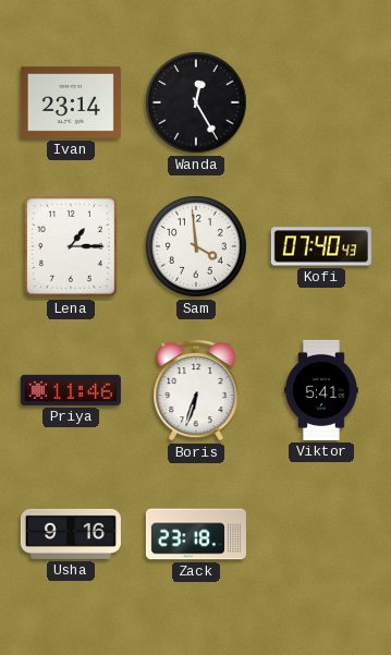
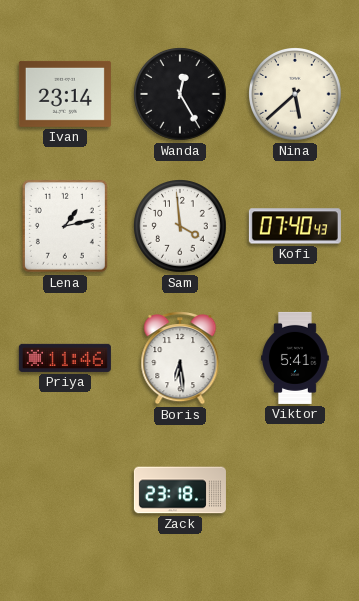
Nina: none -> 5:38
Lena: 1:15 -> 1:13
Boris: 6:33 -> 6:29
Usha: 9:16 -> none
